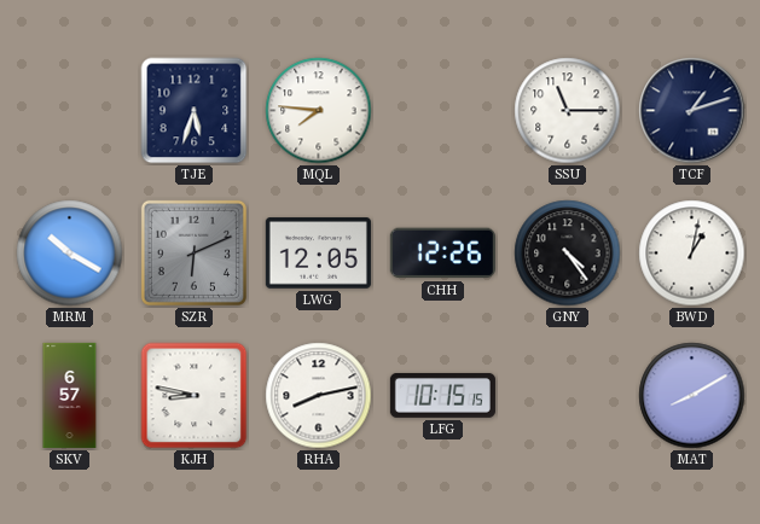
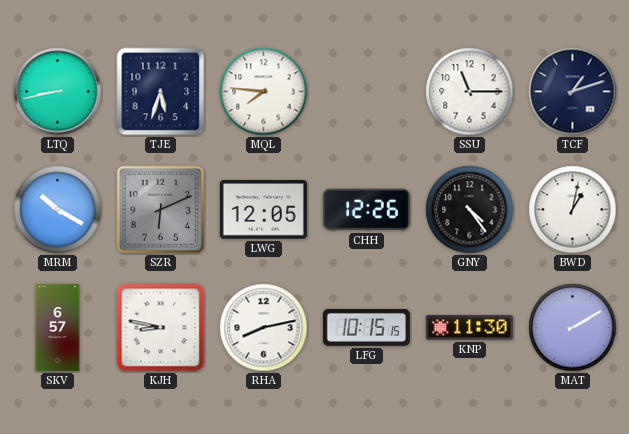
LTQ: none -> 8:43
KNP: none -> 11:30
MAT: 8:10 -> 2:10
